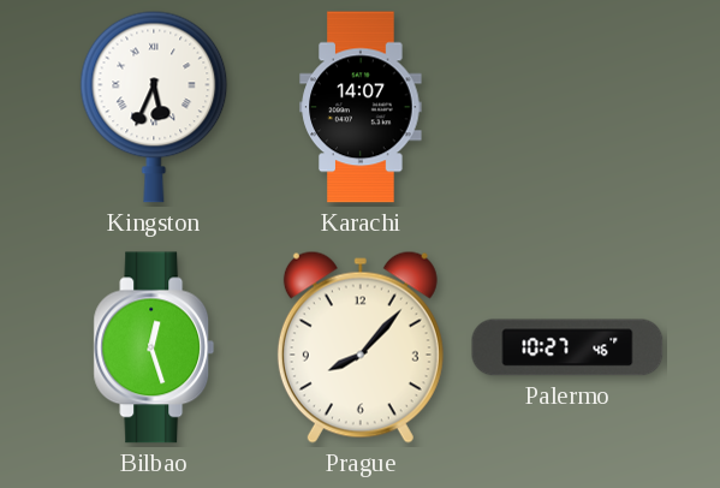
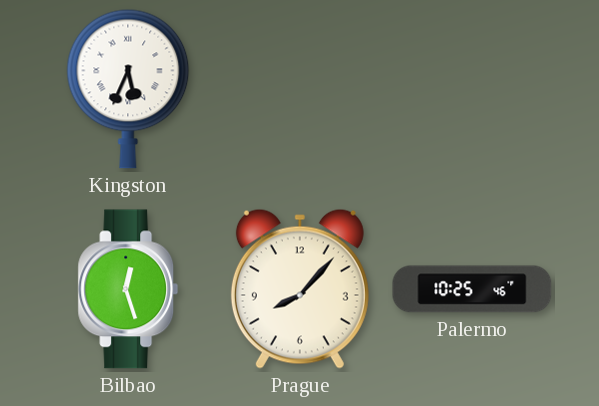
Karachi: 14:07 -> none
Palermo: 10:27 -> 10:25
